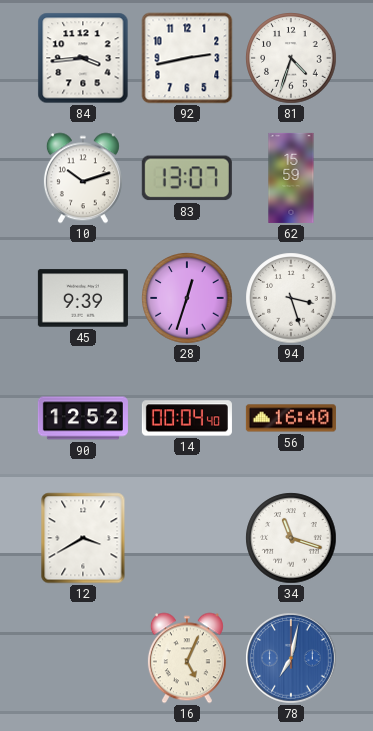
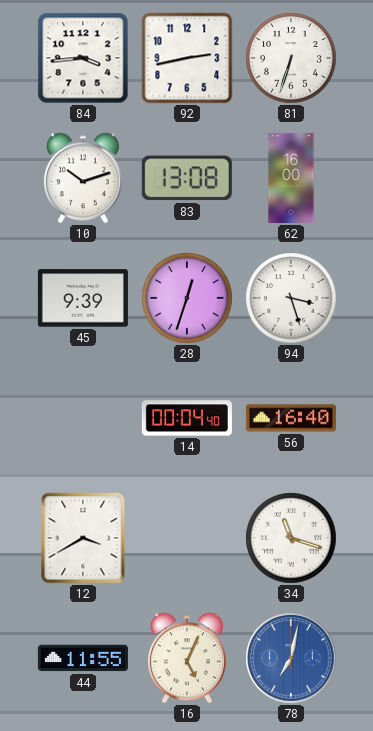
81: 4:33 -> 6:33
83: 13:07 -> 13:08
62: 15:59 -> 16:00
90: 12:52 -> none
44: none -> 11:55
